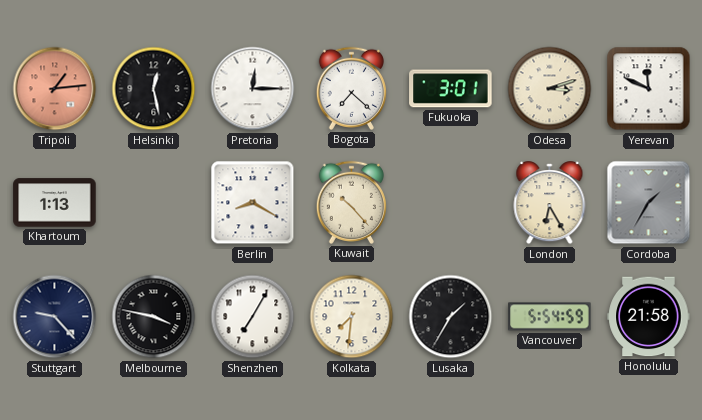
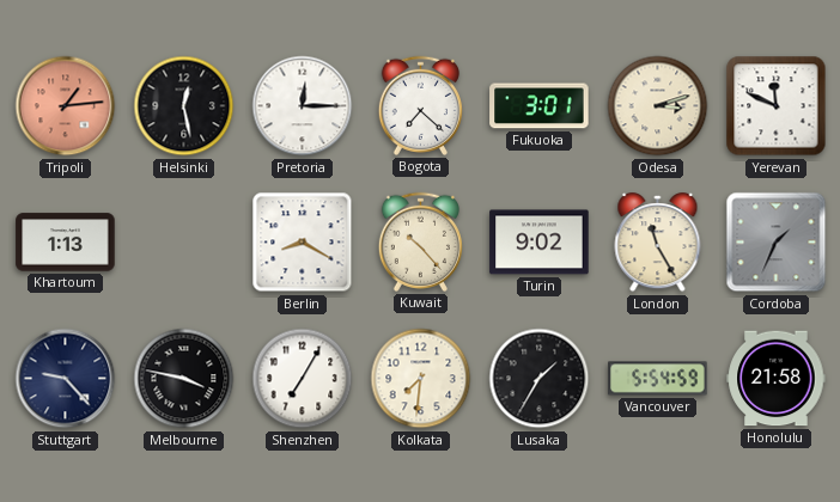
Turin: none -> 9:02
London: 6:25 -> 11:25
Cordoba: 1:35 -> 1:34
